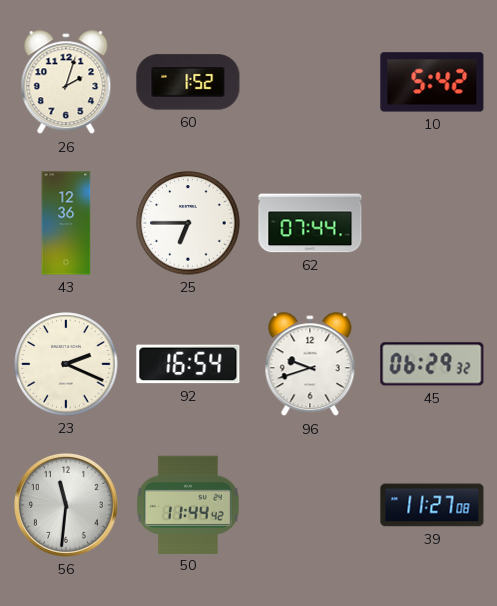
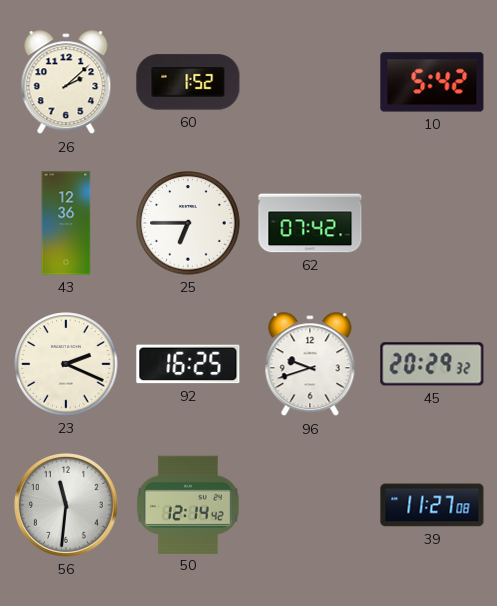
26: 2:03 -> 2:08
62: 07:44 -> 07:42
92: 16:54 -> 16:25
45: 06:29 -> 20:29
50: 11:44 -> 12:14
